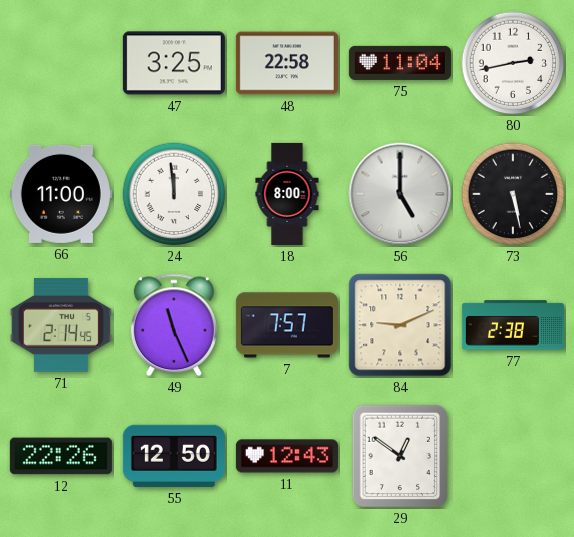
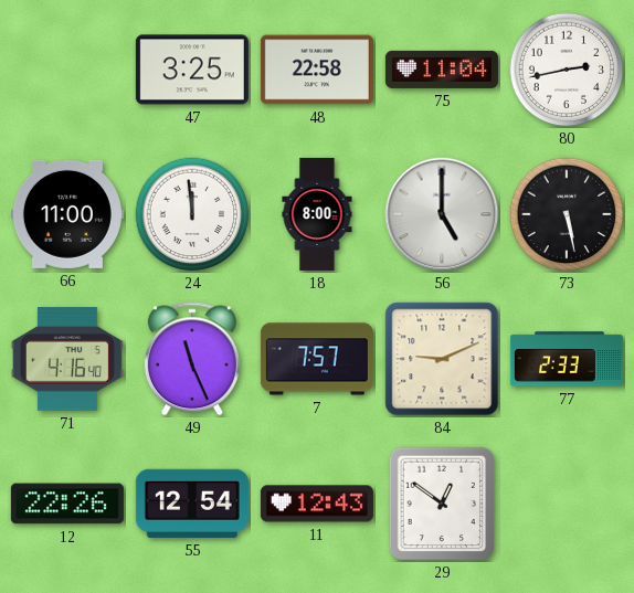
71: 2:14 -> 4:16
77: 2:38 -> 2:33
55: 12:50 -> 12:54
